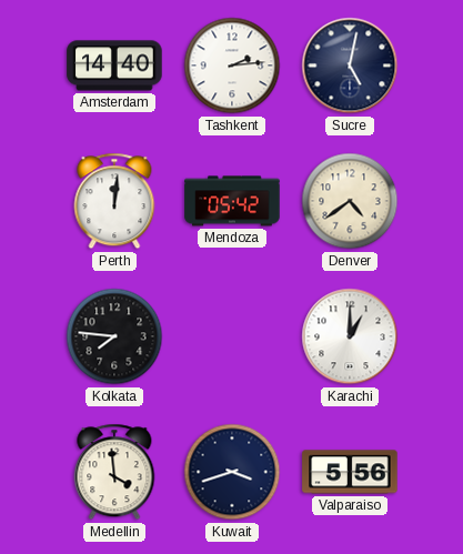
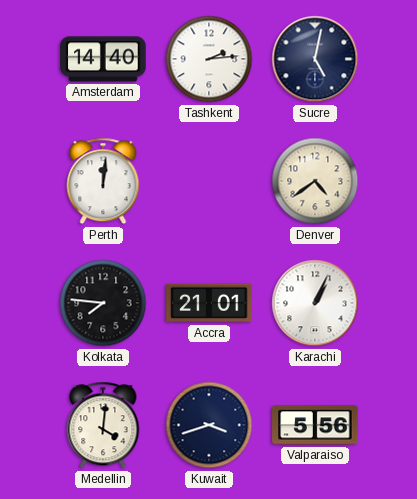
Mendoza: 05:42 -> none
Accra: none -> 21:01
Karachi: 1:00 -> 1:04
Medellin: 3:59 -> 4:01
